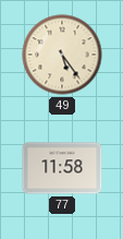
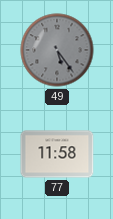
49 dial: cream -> grey
